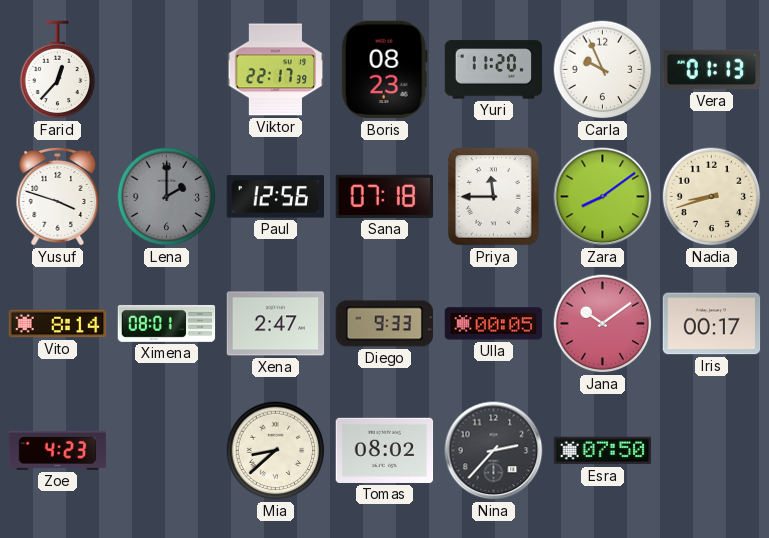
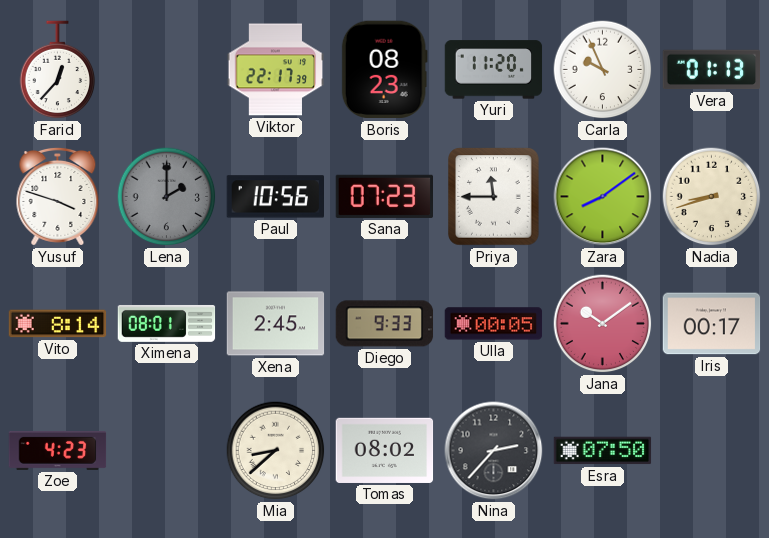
Paul: 12:56 -> 10:56
Sana: 07:18 -> 07:23
Xena: 2:47 -> 2:45
